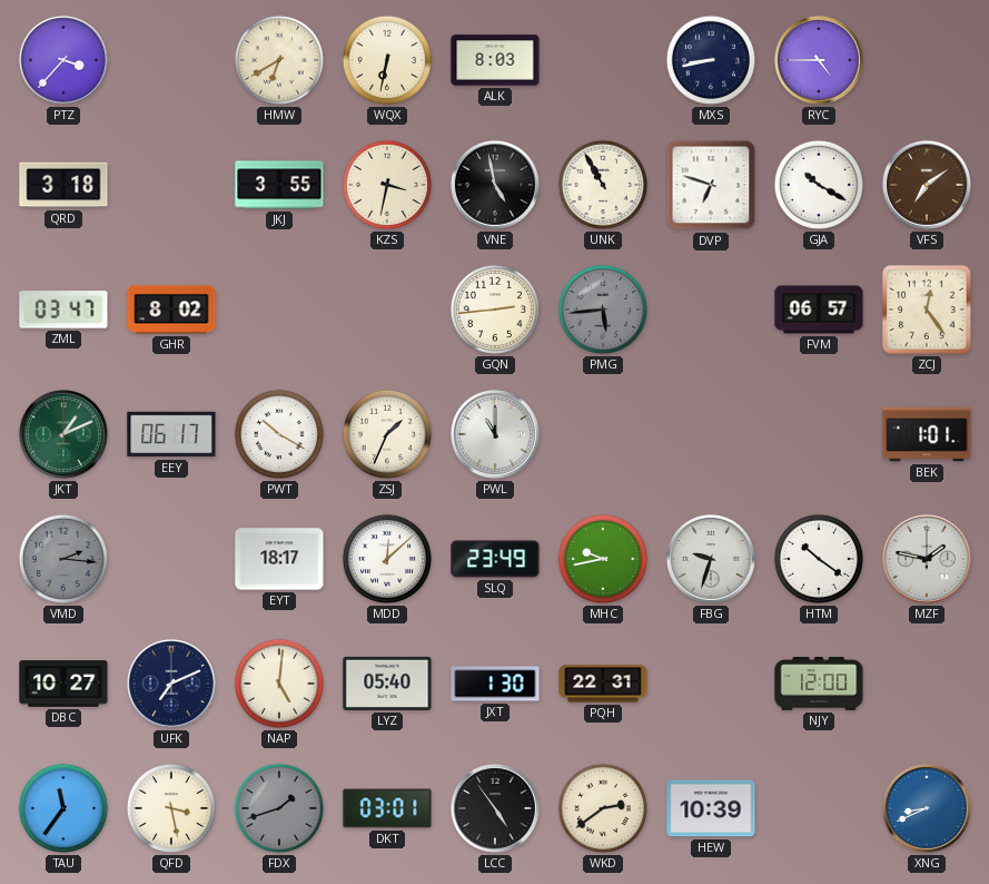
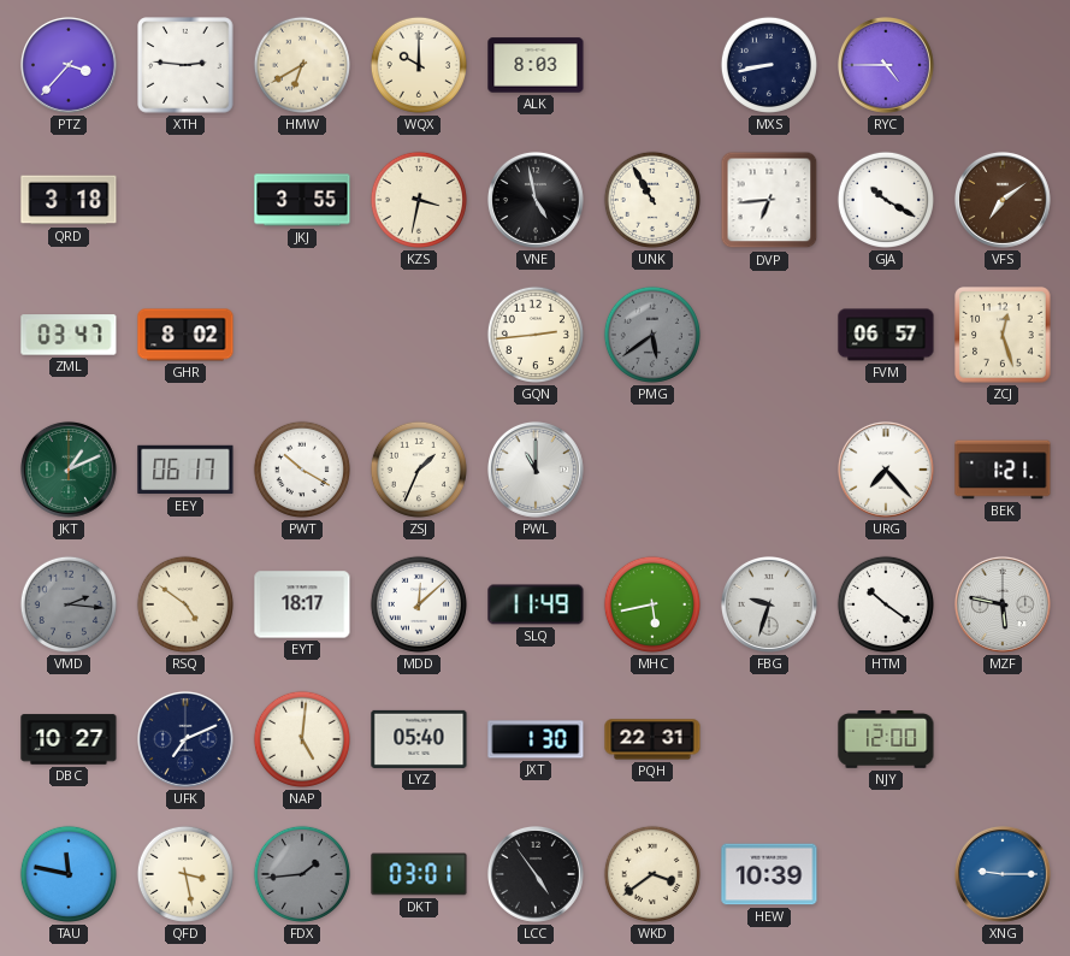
XTH: none -> 2:46
WQX: 6:32 -> 10:00
DVP: 6:48 -> 6:44
PMG: 5:44 -> 5:39
ZCJ: 12:24 -> 12:27
URG: none -> 7:23
BEK: 1:01 -> 1:21
RSQ: none -> 4:51
SLQ: 23:49 -> 11:49
MHC: 9:43 -> 5:43
MZF: 1:47 -> 5:47
TAU: 11:36 -> 11:47
FDX: 1:42 -> 1:44
WKD: 2:39 -> 3:39
XNG: 8:41 -> 9:15
